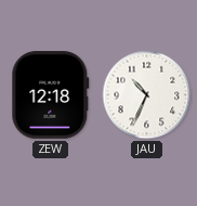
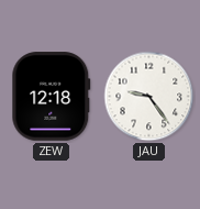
JAU: 10:34 -> 9:24
